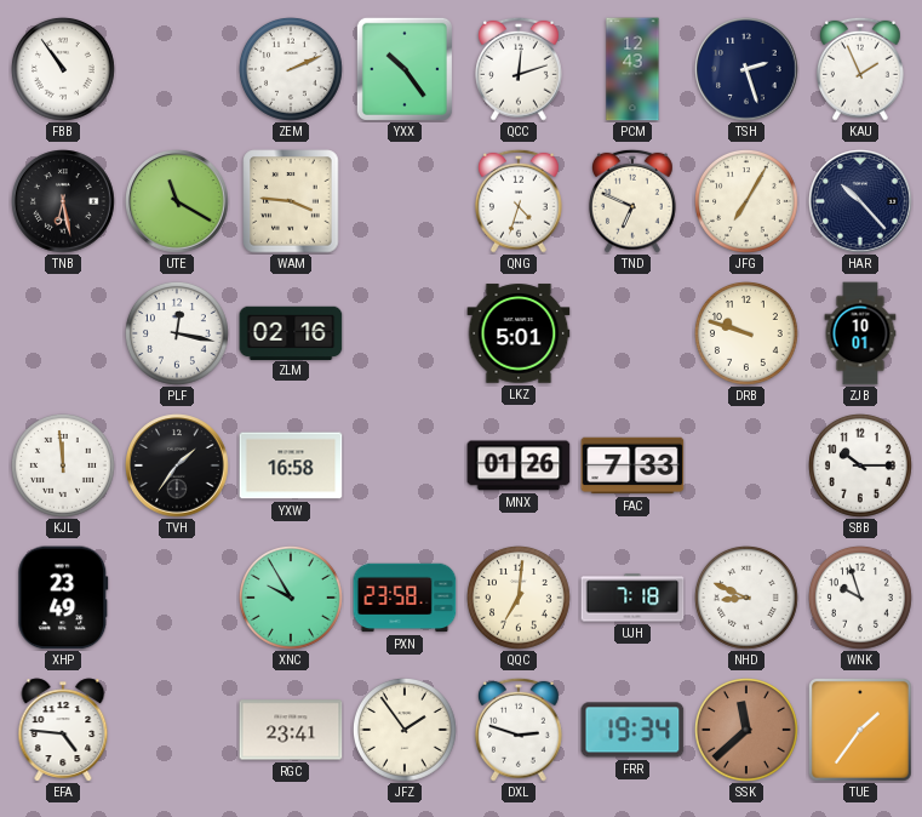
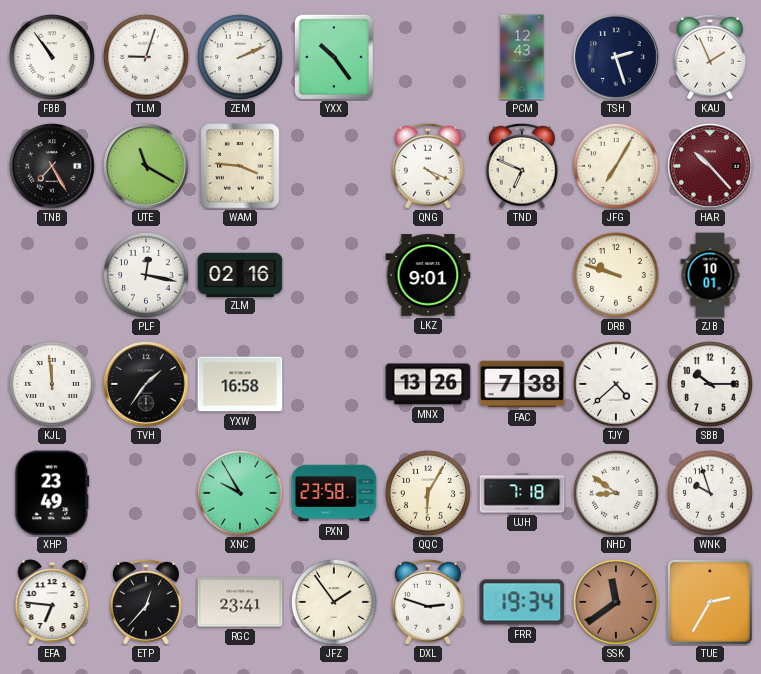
TLM: none -> 9:03
QCC: 12:12 -> none
TNB: 6:28 -> 7:25
QNG: 4:33 -> 4:19
HAR dial: navy -> burgundy
LKZ: 5:01 -> 9:01
MNX: 01:26 -> 13:26
FAC: 7:33 -> 7:38
TJY: none -> 4:38
QQC: 7:01 -> 6:05
NHD: 8:49 -> 8:51
EFA: 4:46 -> 6:46
ETP: none -> 12:37
SSK: 11:38 -> 11:39
TUE: 1:36 -> 2:35
